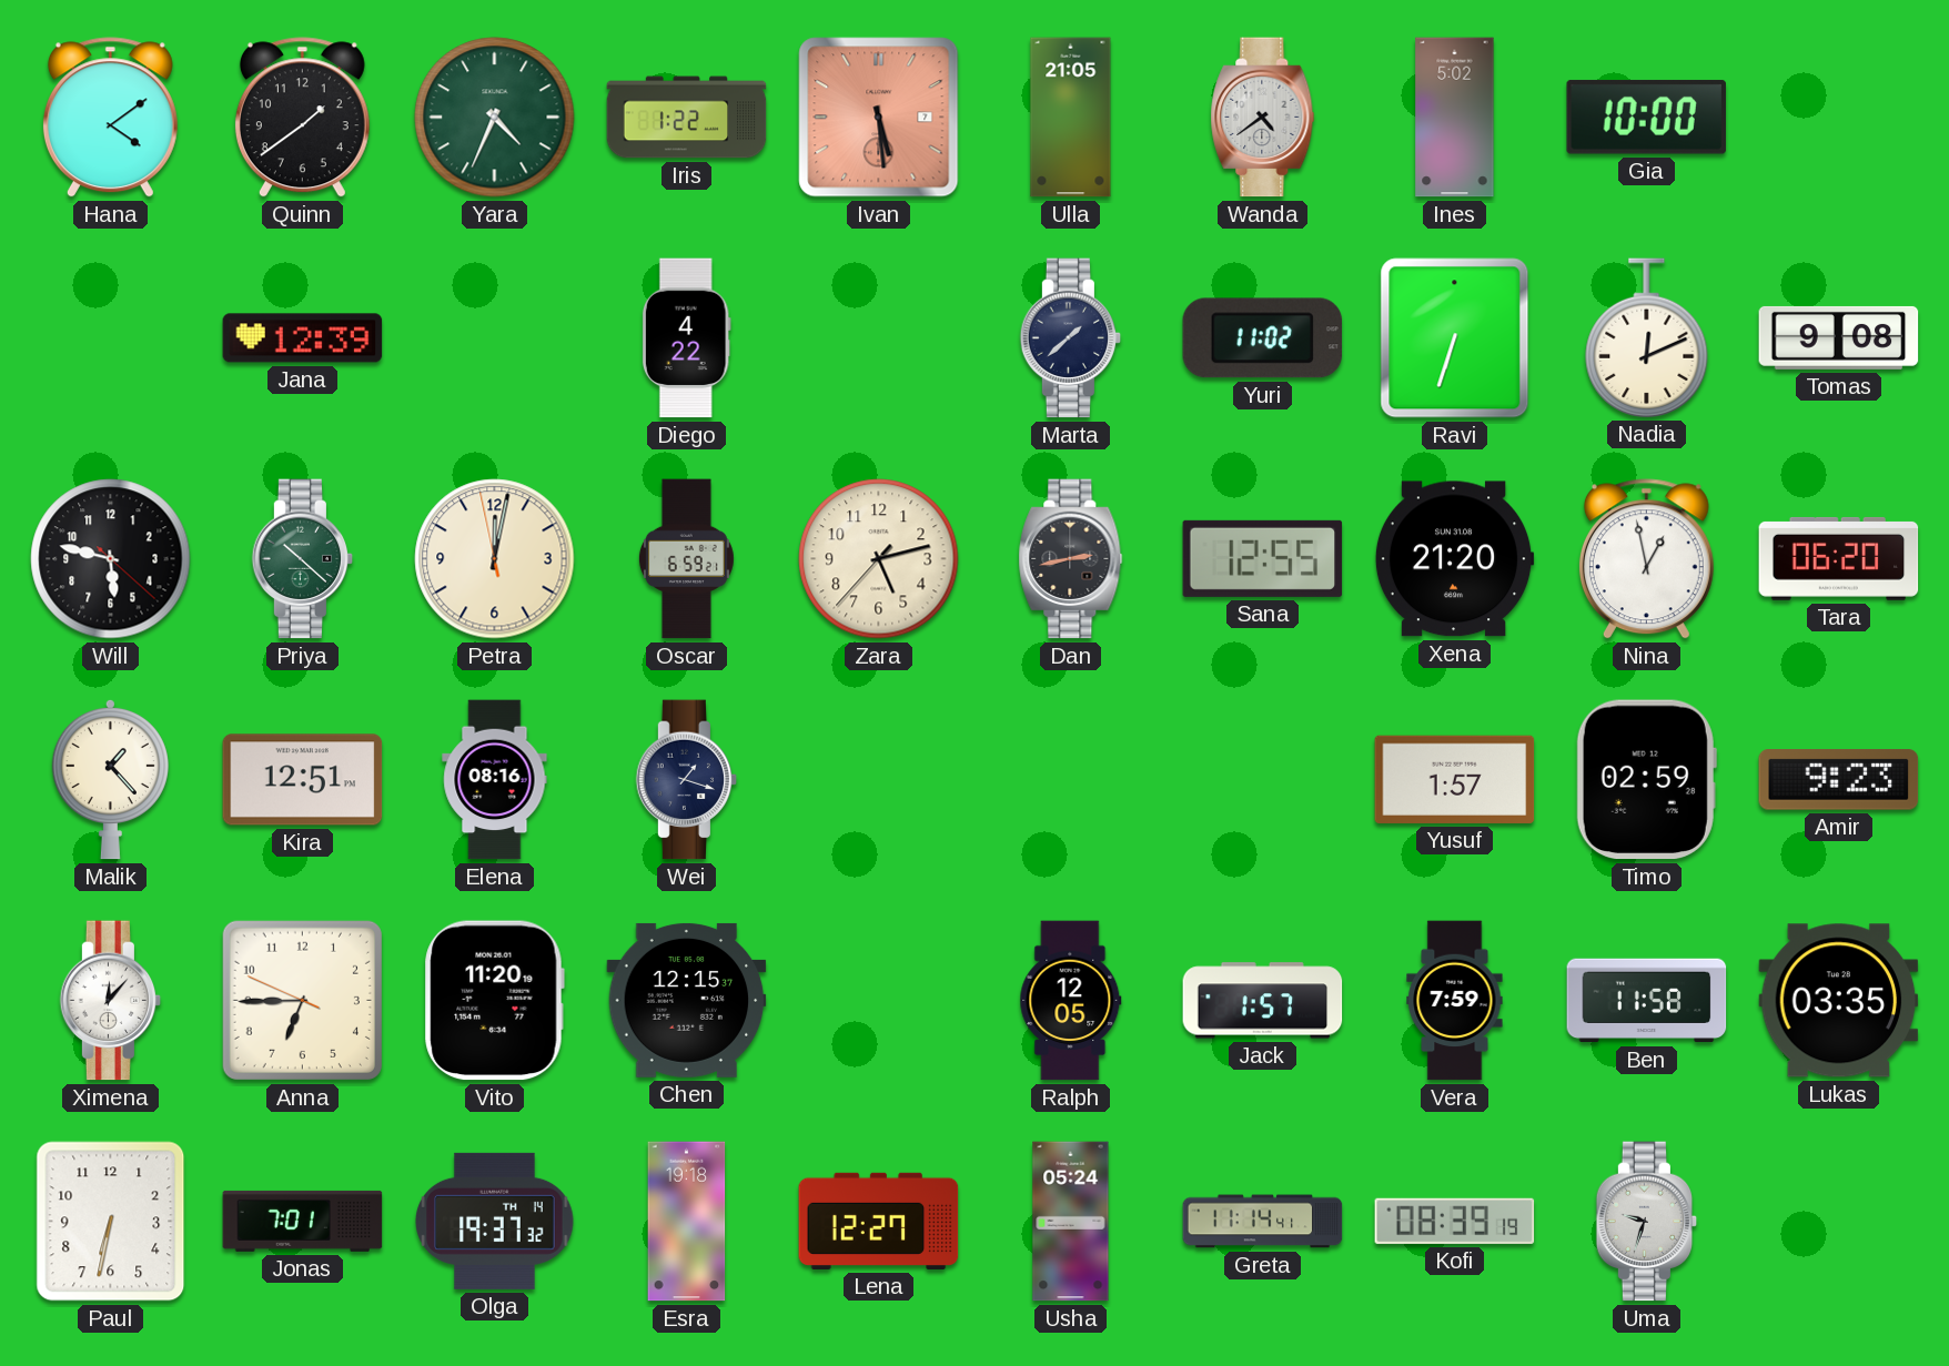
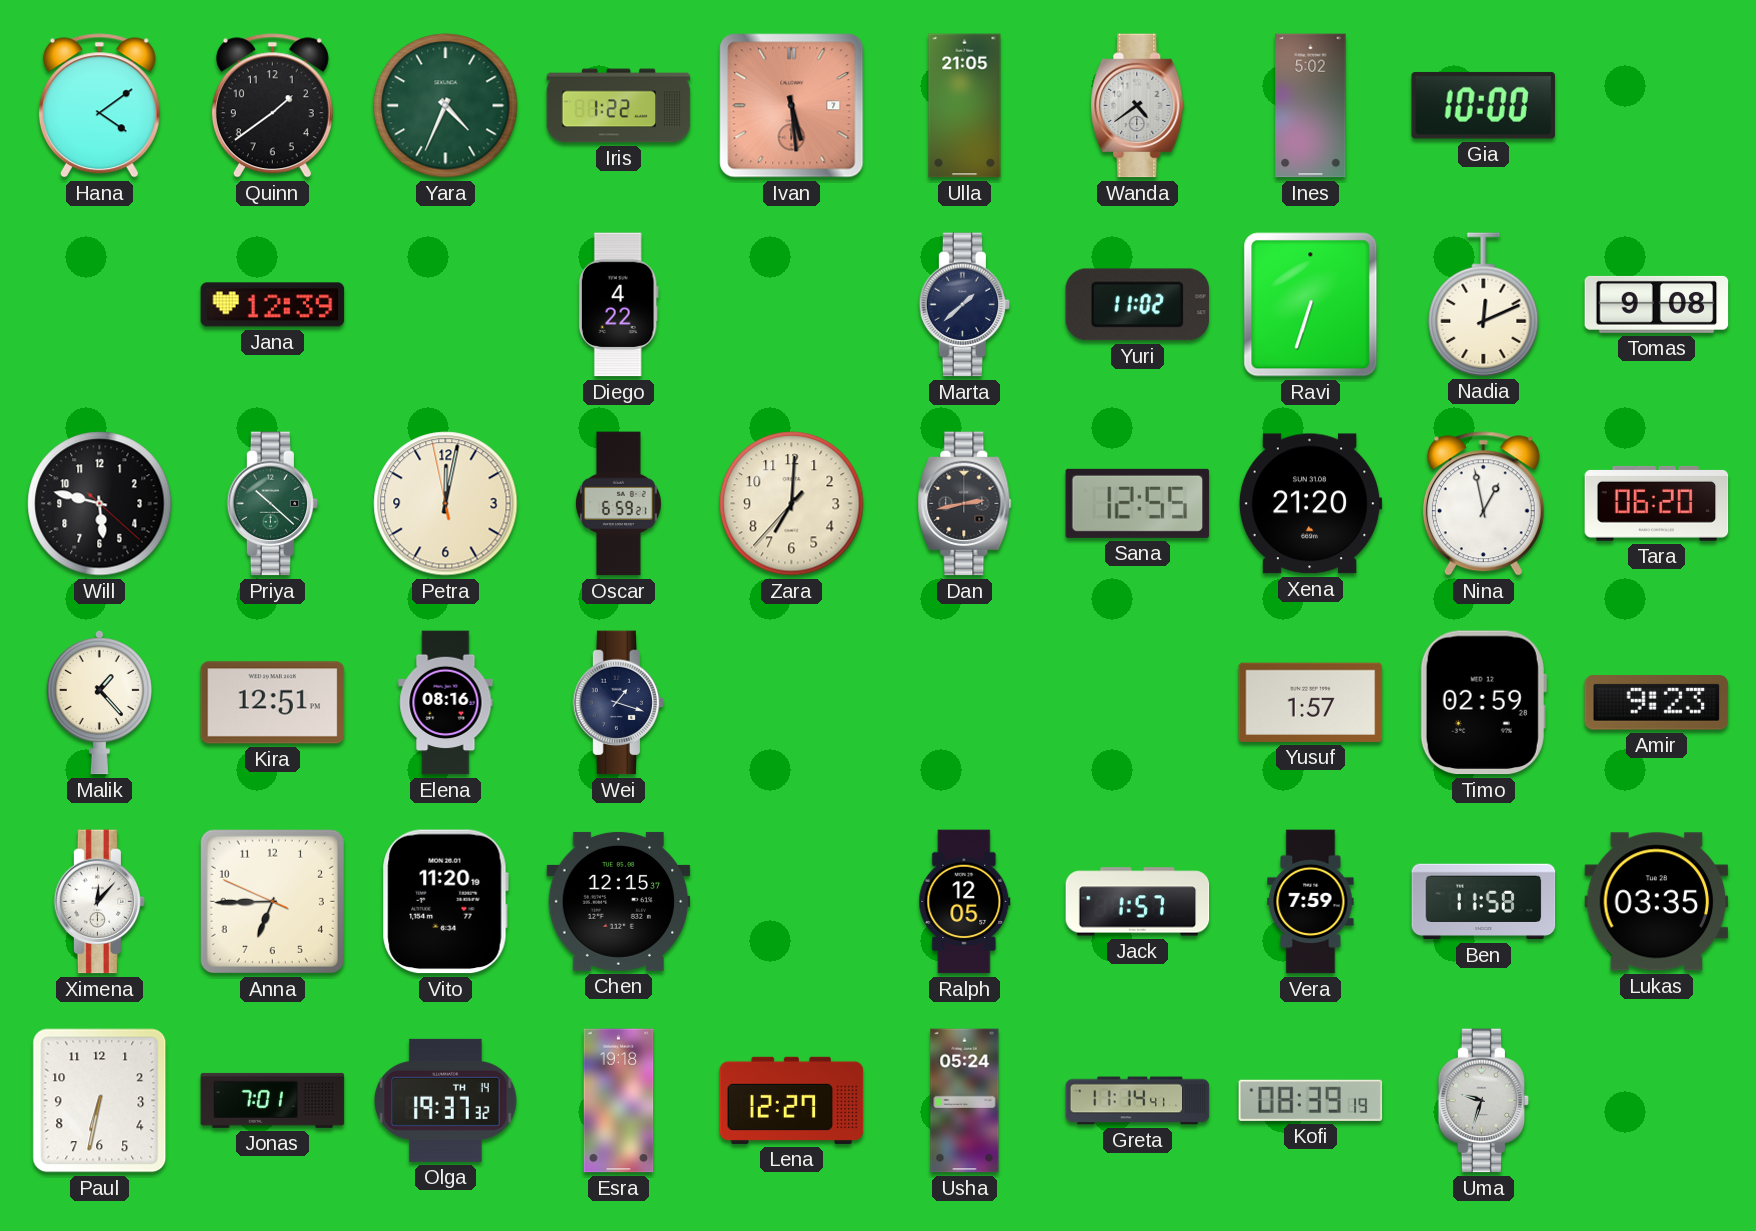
Zara: 5:12 -> 7:00
